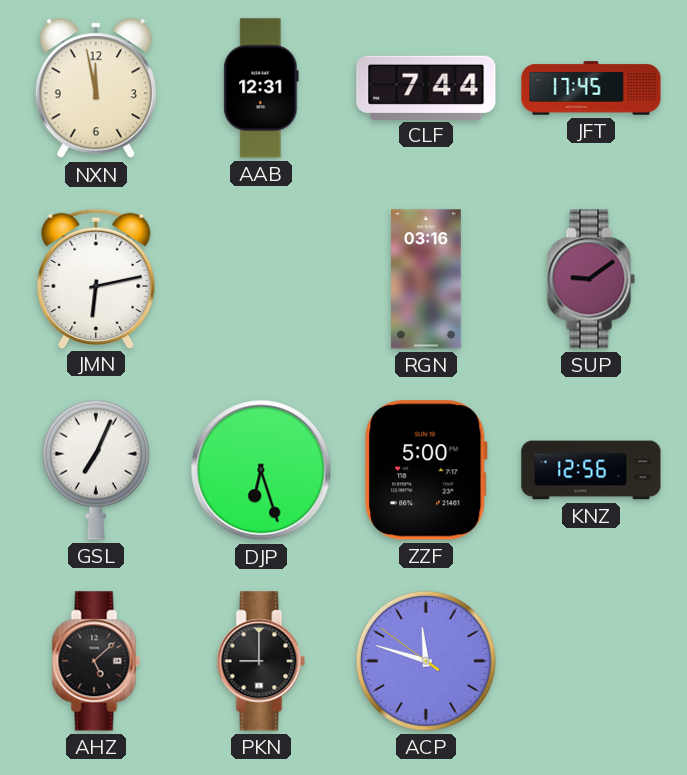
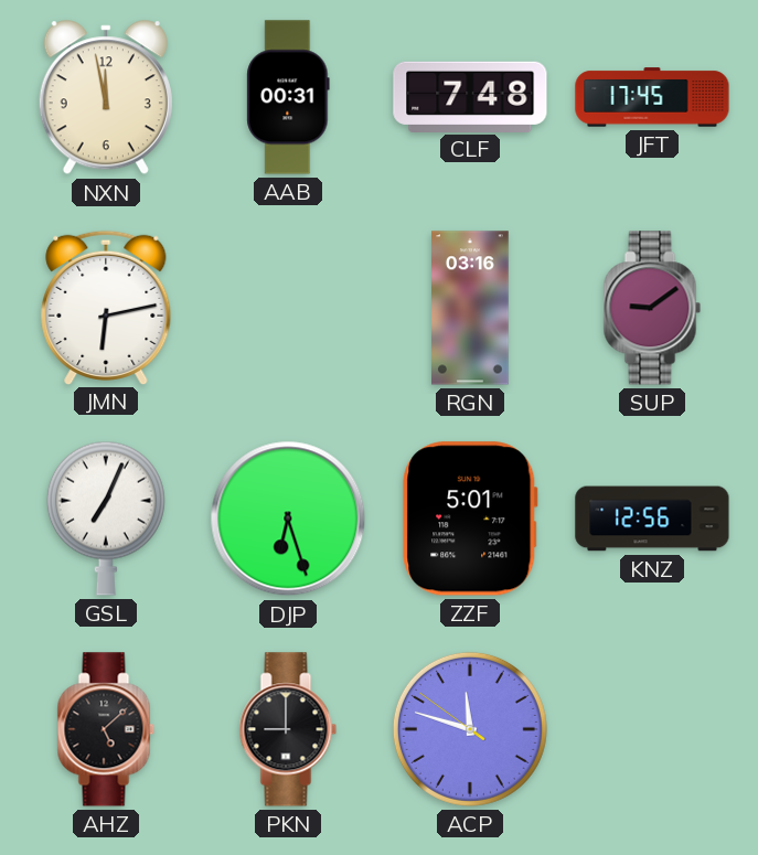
AAB: 12:31 -> 00:31
CLF: 7:44 -> 7:48
ZZF: 5:00 -> 5:01
